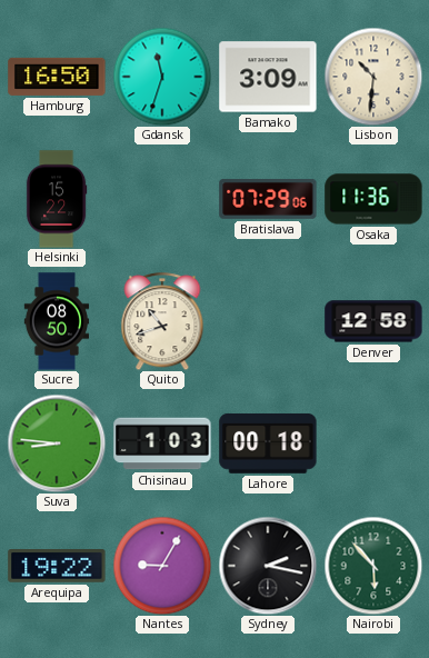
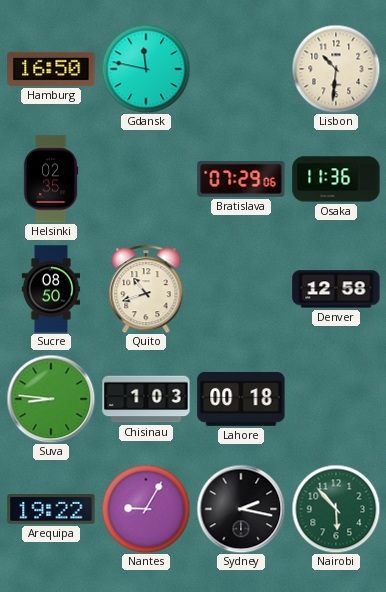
Gdansk: 11:33 -> 11:47
Bamako: 3:09 -> none
Helsinki: 15:22 -> 02:35
